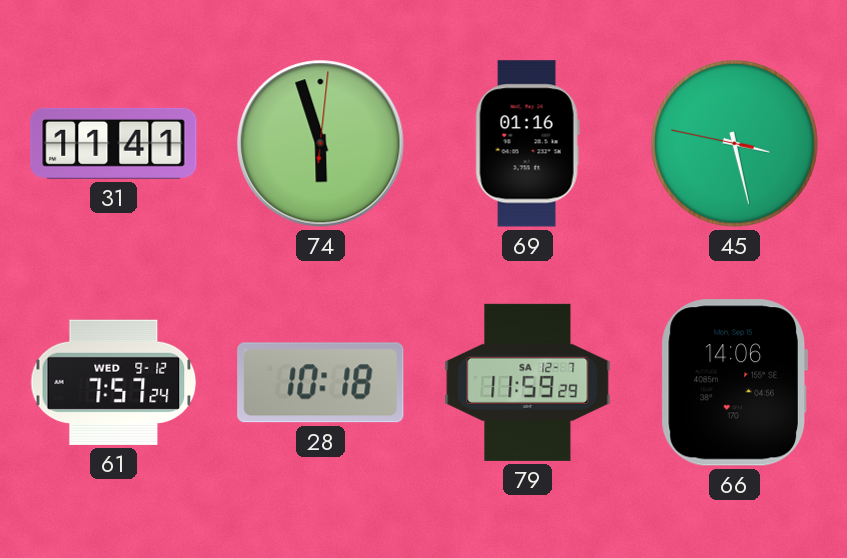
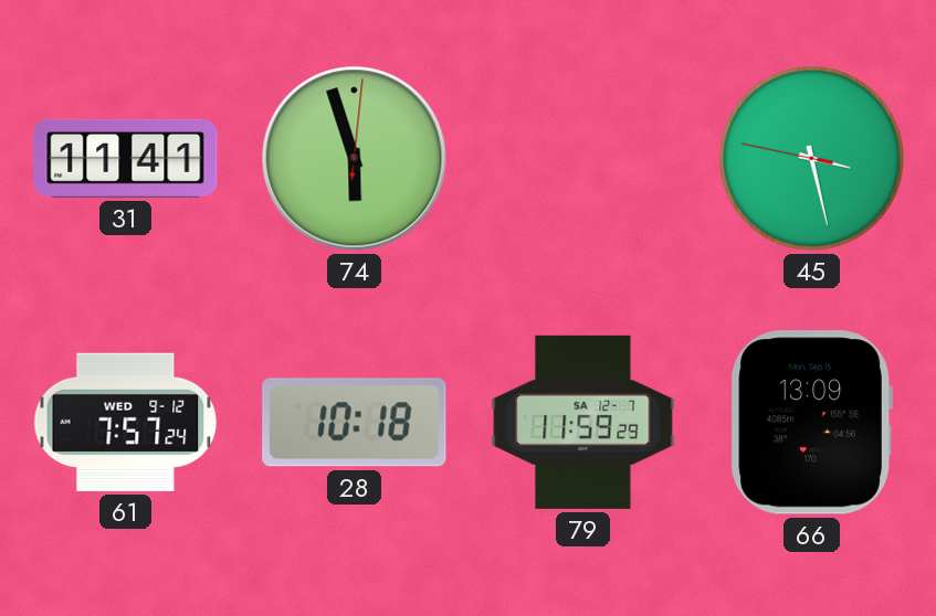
69: 01:16 -> none
66: 14:06 -> 13:09
